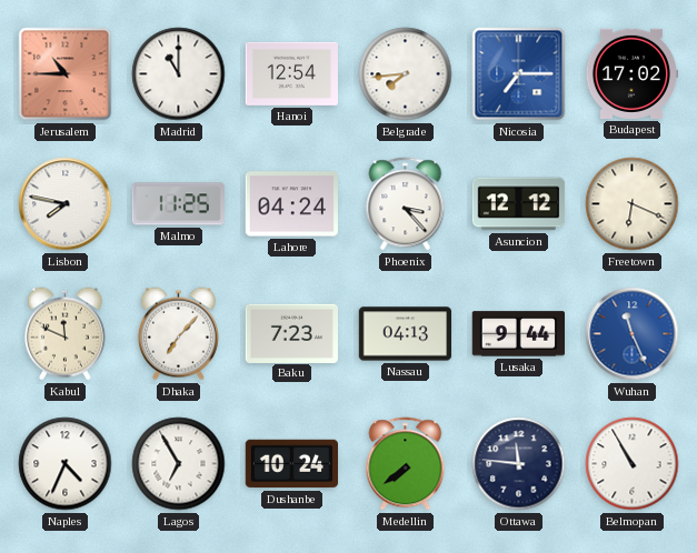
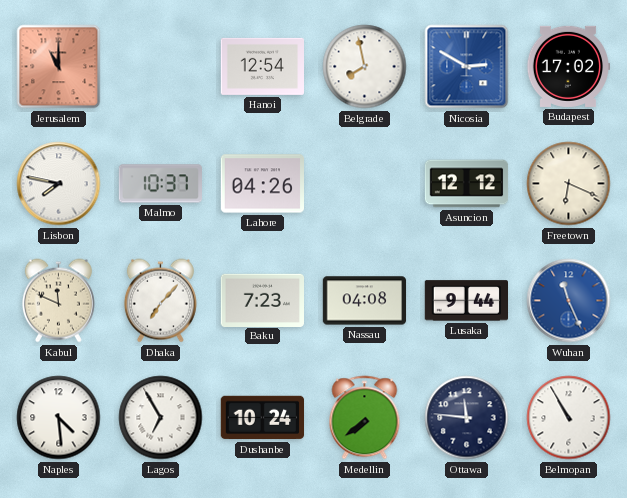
Jerusalem: 10:45 -> 11:00
Madrid: 11:00 -> none
Belgrade: 7:44 -> 7:58
Nicosia: 7:15 -> 2:50
Malmo: 11:25 -> 10:37
Lahore: 04:24 -> 04:26
Phoenix: 3:23 -> none
Nassau: 04:13 -> 04:08
Naples: 4:34 -> 4:29
